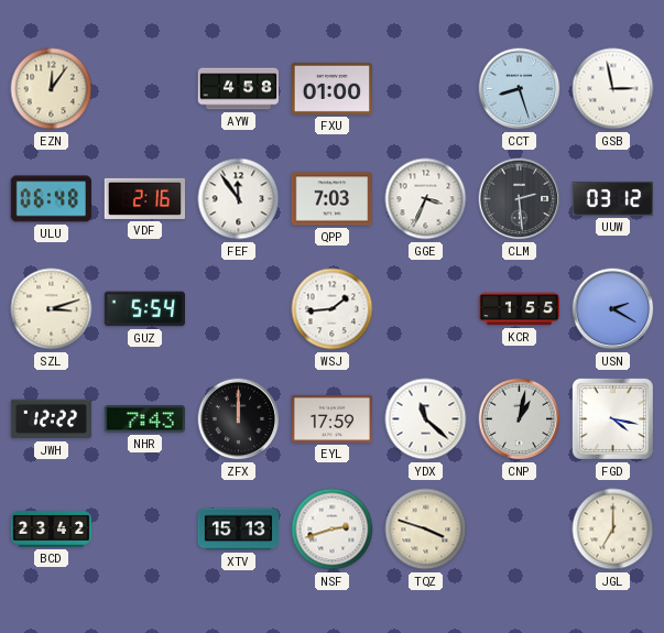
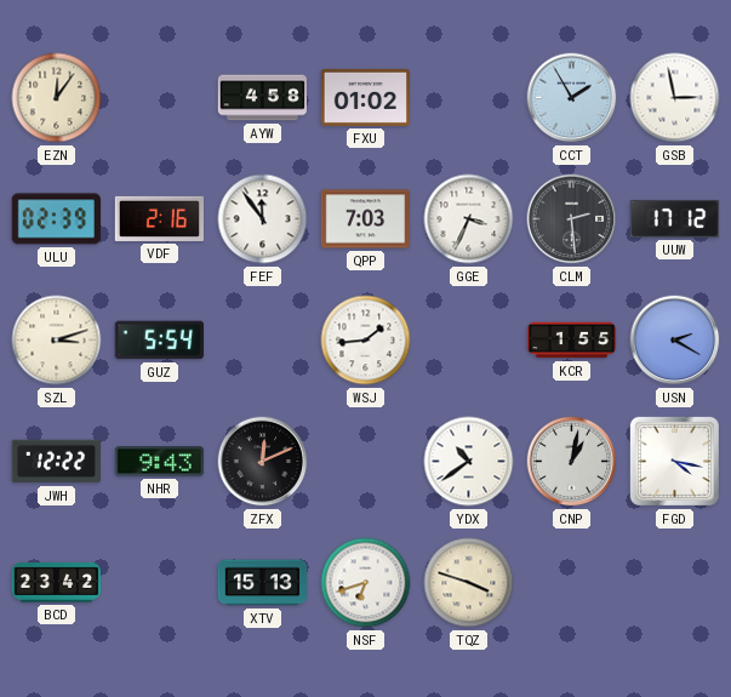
FXU: 01:00 -> 01:02
CCT: 8:27 -> 1:55
ULU: 06:48 -> 02:39
UUW: 03:12 -> 17:12
NHR: 7:43 -> 9:43
ZFX: 12:00 -> 12:11
EYL: 17:59 -> none
YDX: 11:22 -> 10:39
NSF: 2:42 -> 6:42
JGL: 7:00 -> none
